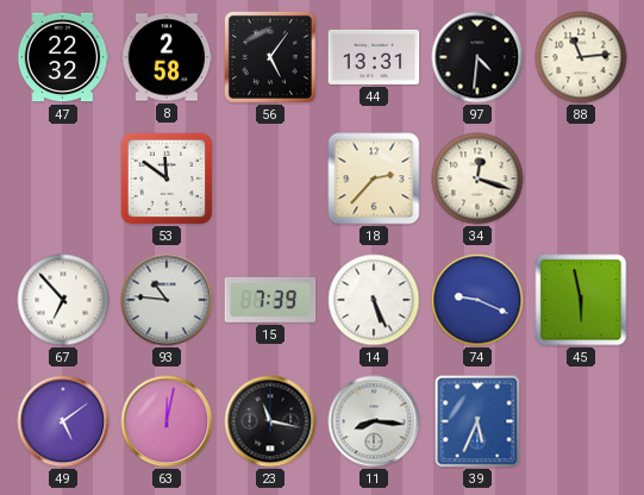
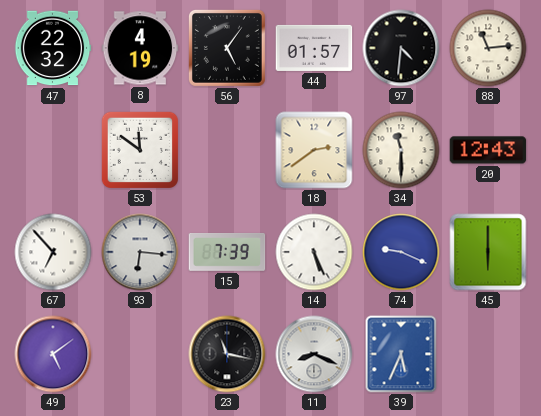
8: 2:58 -> 4:19
44: 13:31 -> 01:57
18: 2:37 -> 2:39
34: 12:18 -> 11:30
20: none -> 12:43
93: 10:46 -> 6:16
45: 5:58 -> 6:00
63: 12:02 -> none
11: 8:16 -> 8:19
